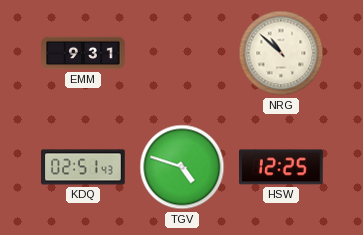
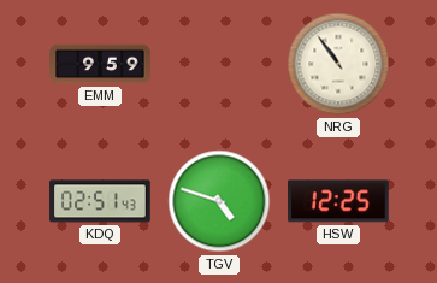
EMM: 9:31 -> 9:59
NRG: 10:52 -> 10:54
